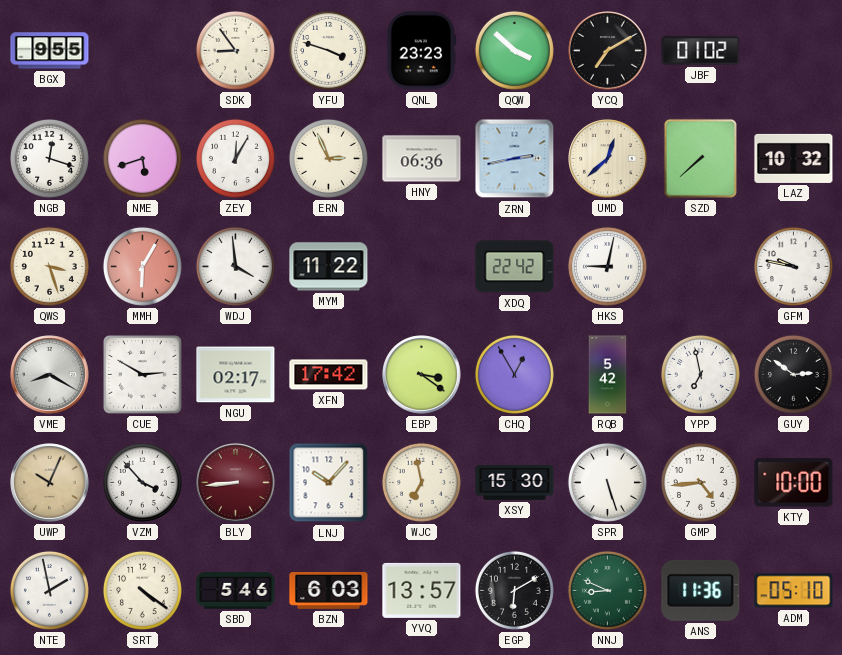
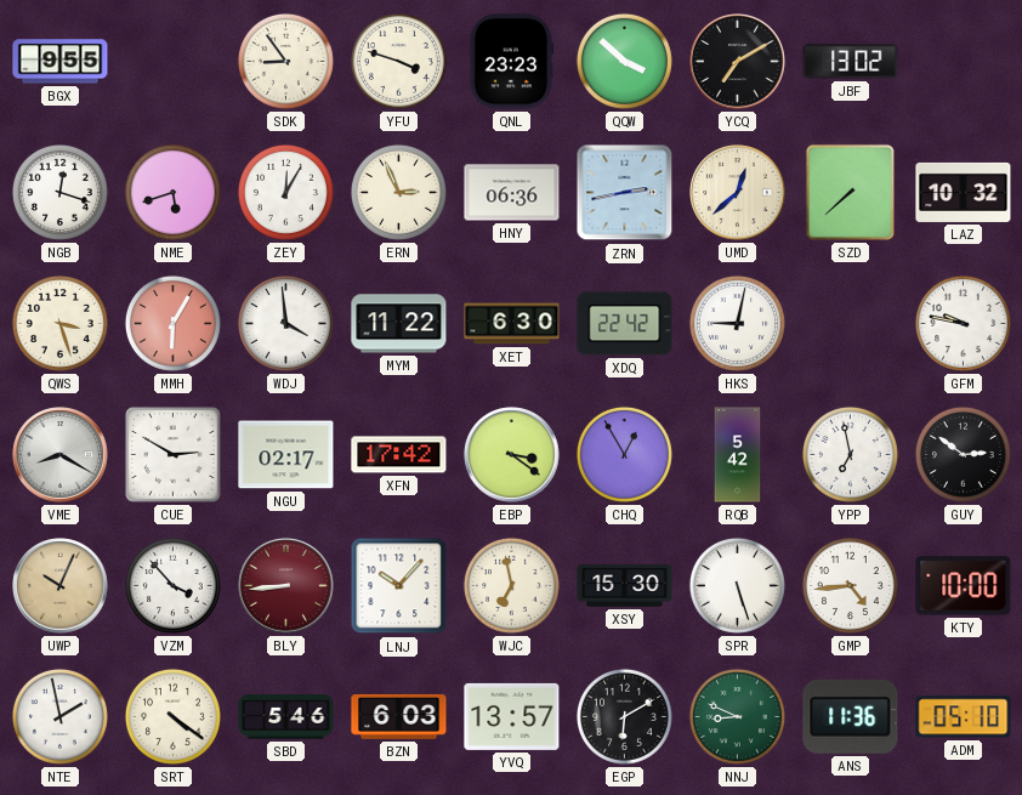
JBF: 01:02 -> 13:02
XET: none -> 6:30
